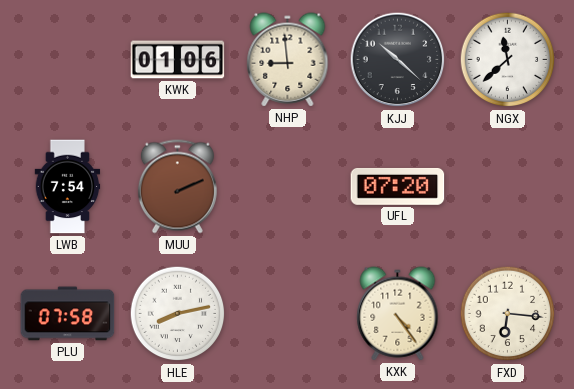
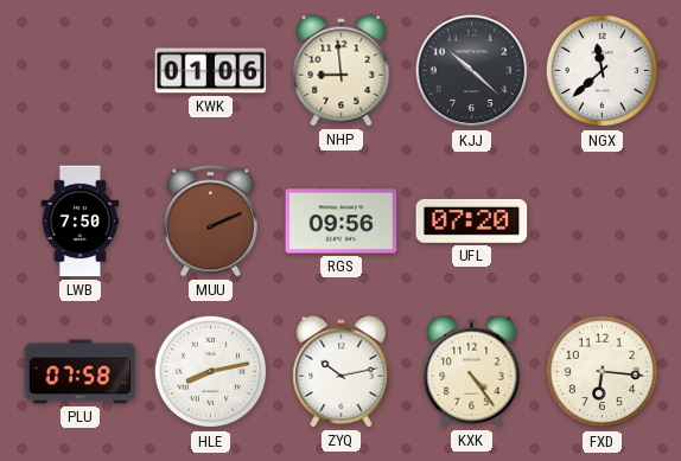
LWB: 7:54 -> 7:50
RGS: none -> 09:56
ZYQ: none -> 10:13
